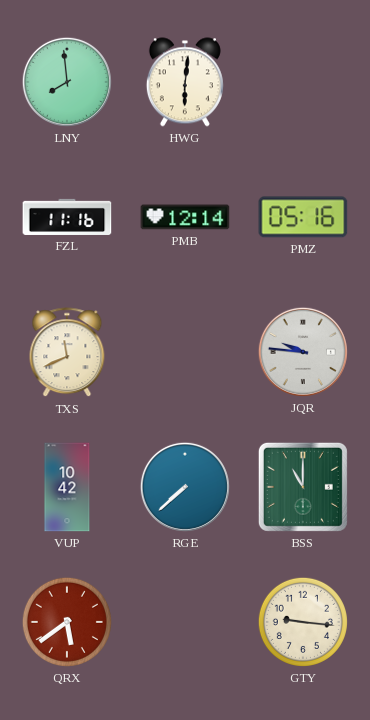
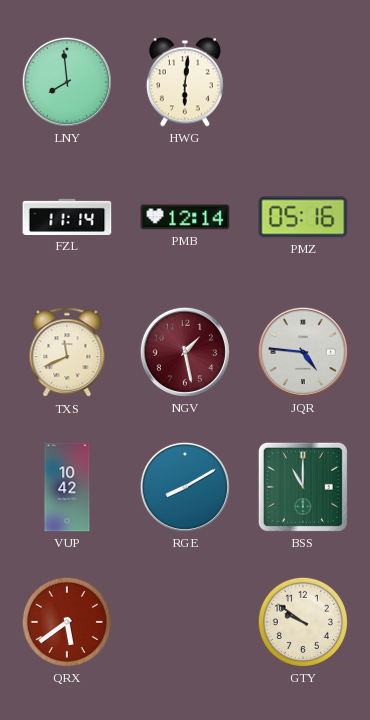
FZL: 11:16 -> 11:14
NGV: none -> 1:28
JQR: 9:46 -> 4:46
RGE: 7:38 -> 8:10
GTY: 9:16 -> 9:51
